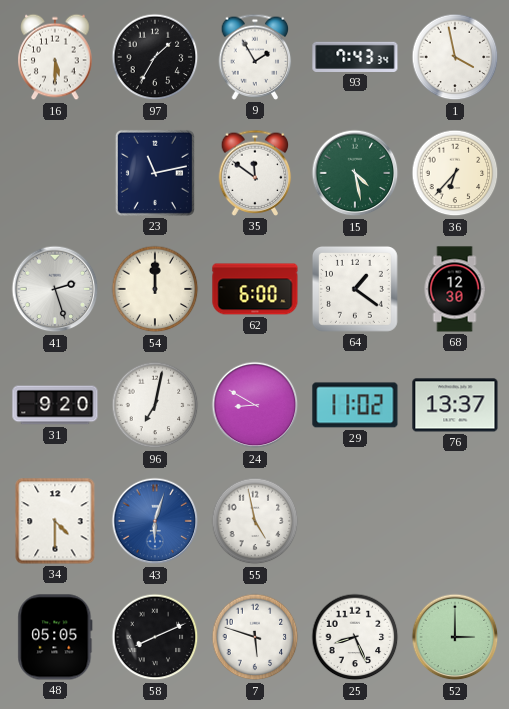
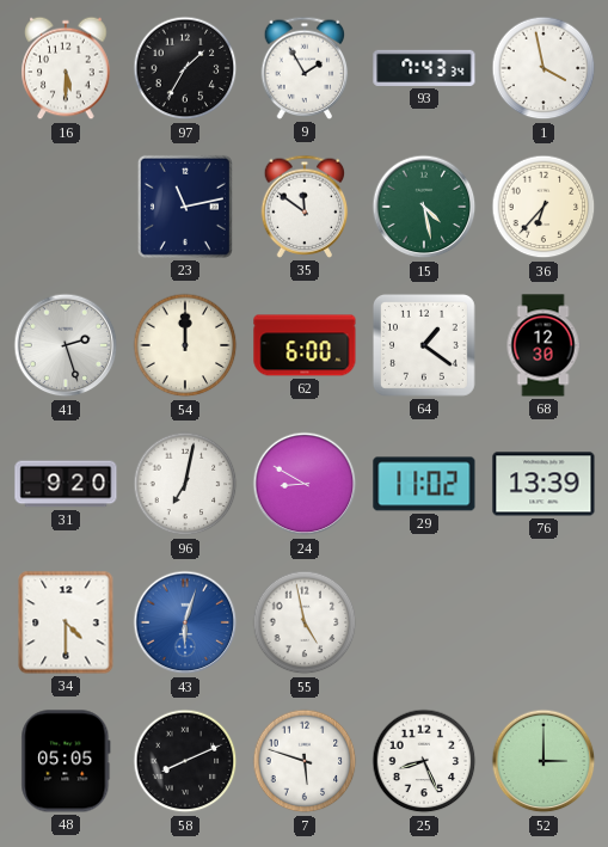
76: 13:37 -> 13:39
